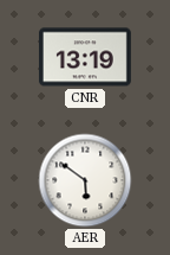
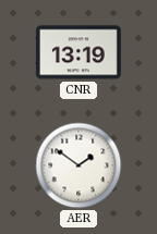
AER: 5:51 -> 1:51
